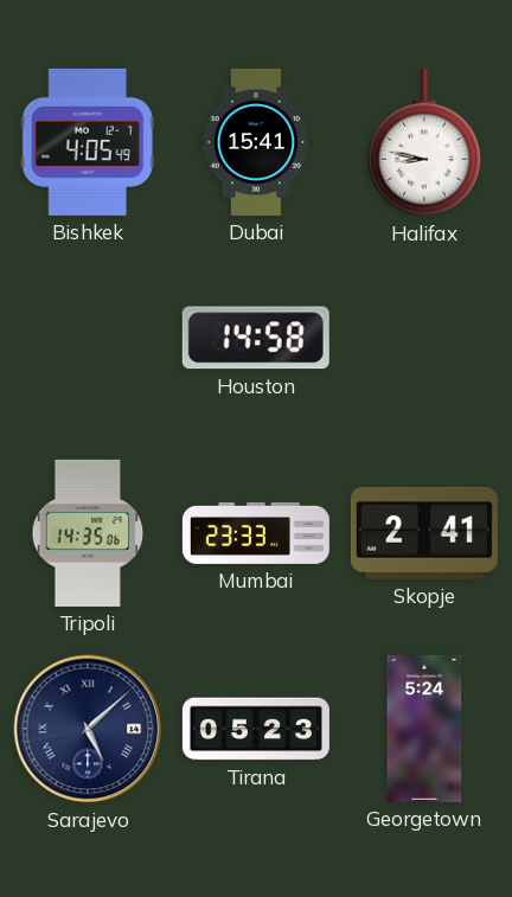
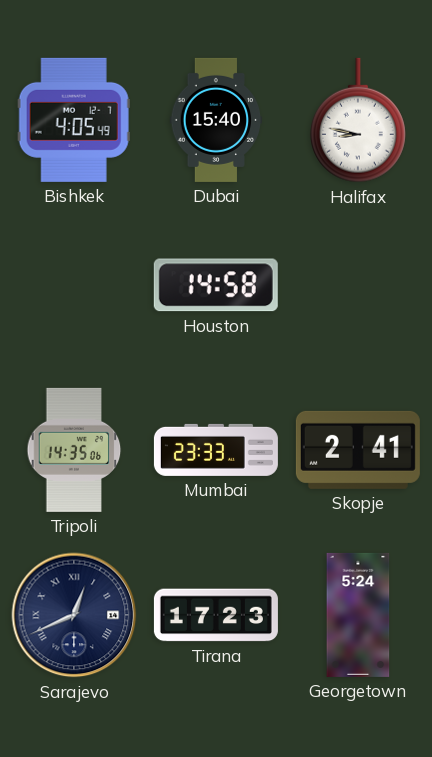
Dubai: 15:41 -> 15:40
Sarajevo: 5:08 -> 12:41
Tirana: 05:23 -> 17:23
